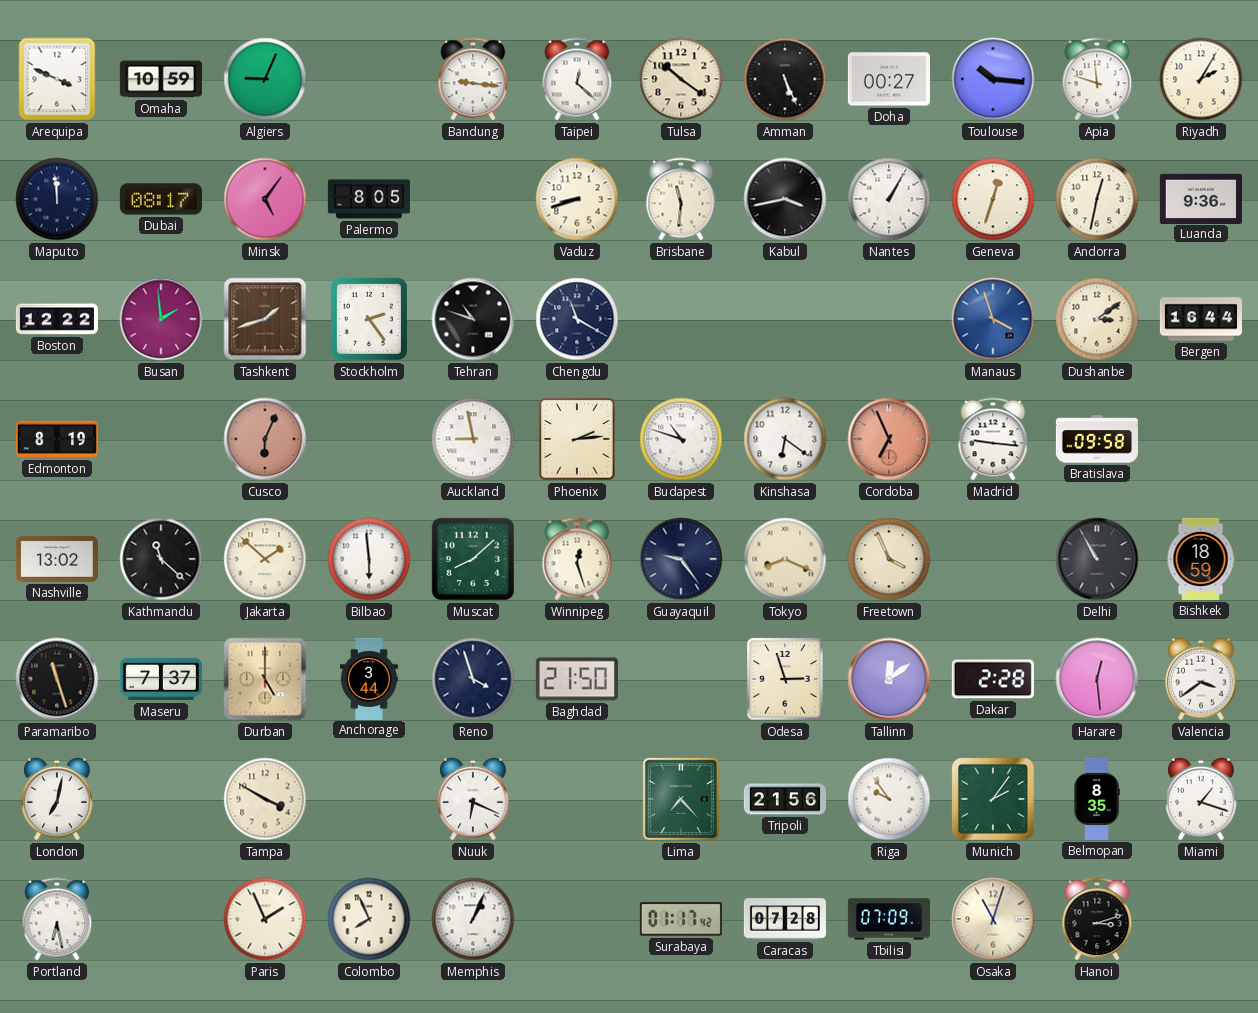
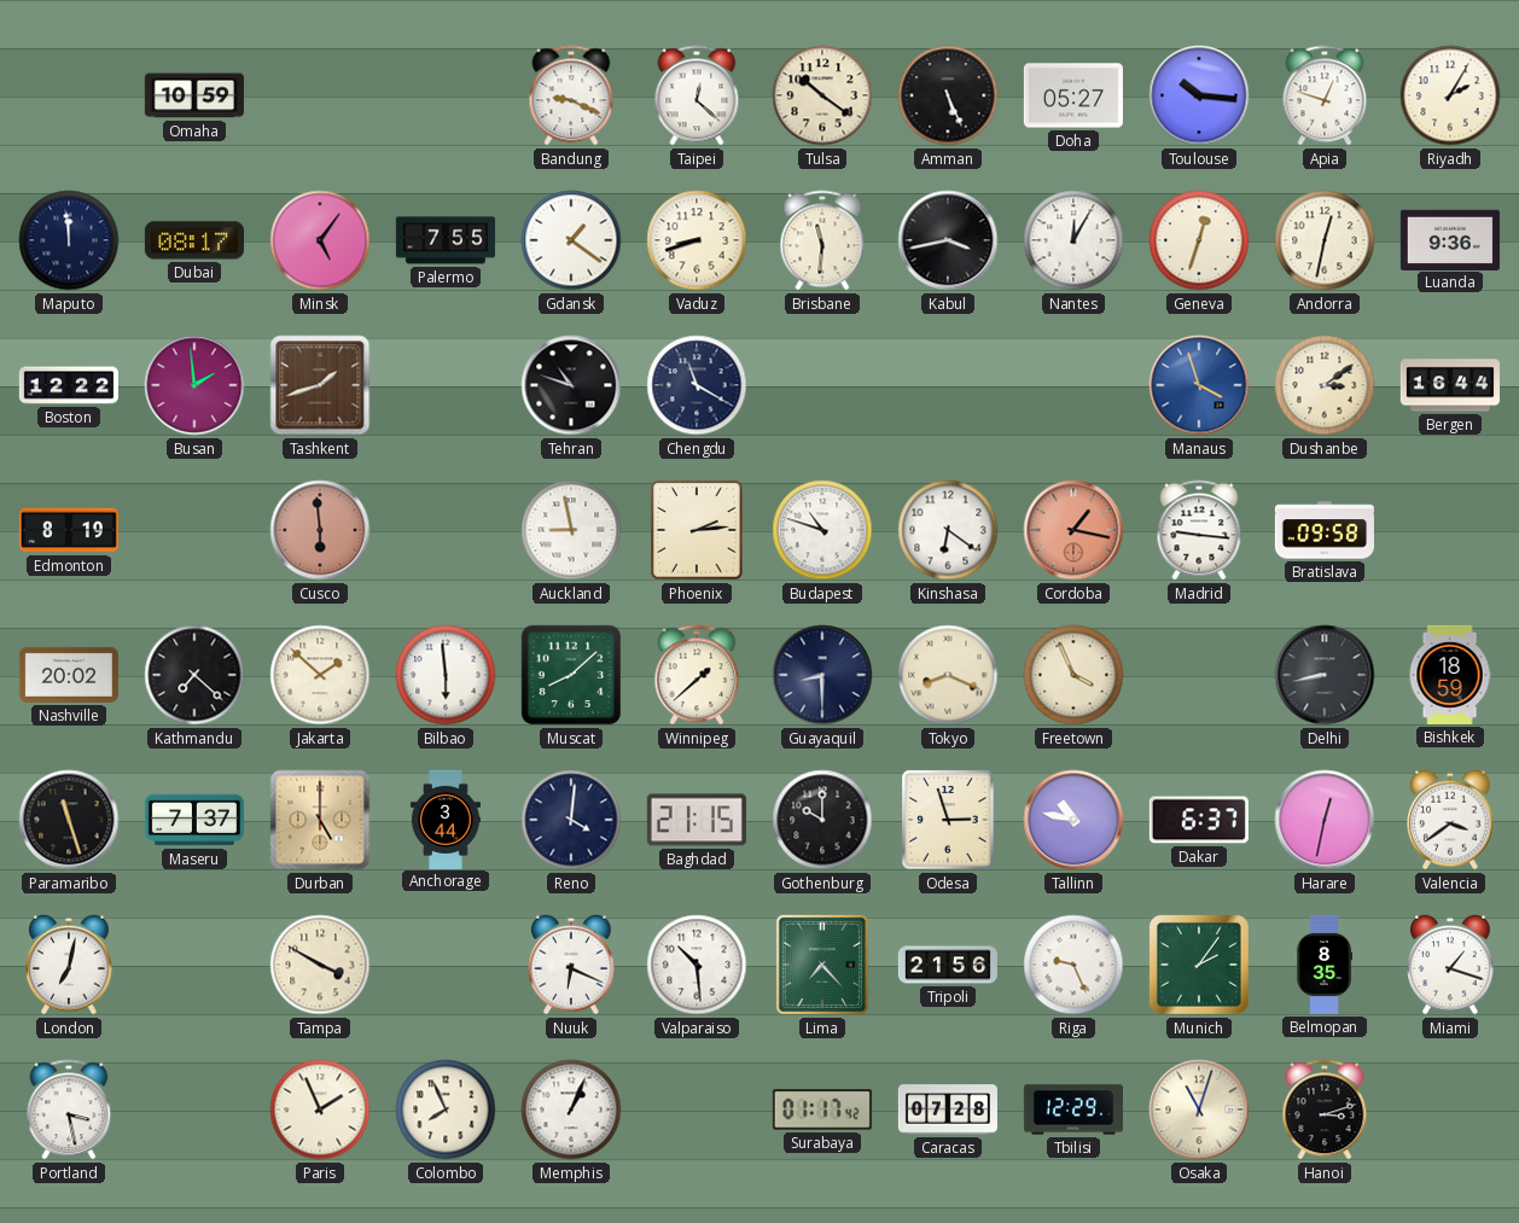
Arequipa: 3:49 -> none
Algiers: 9:04 -> none
Bandung: 9:16 -> 9:19
Doha: 00:27 -> 05:27
Apia: 11:48 -> 12:48
Palermo: 8:05 -> 7:55
Gdansk: none -> 1:21
Nantes: 1:05 -> 12:05
Stockholm: 2:24 -> none
Cusco: 6:04 -> 5:59
Cordoba: 6:56 -> 1:17
Nashville: 13:02 -> 20:02
Kathmandu: 11:22 -> 7:22
Winnipeg: 12:27 -> 1:38
Guayaquil: 9:24 -> 8:30
Delhi: 10:55 -> 8:43
Reno: 3:57 -> 4:01
Baghdad: 21:50 -> 21:15
Gothenburg: none -> 10:00
Tallinn: 12:09 -> 10:47
Dakar: 2:28 -> 6:37
Harare: 12:29 -> 12:32
Valparaiso: none -> 10:29
Riga: 9:54 -> 9:26
Portland: 6:28 -> 3:28
Tbilisi: 07:09 -> 12:29
